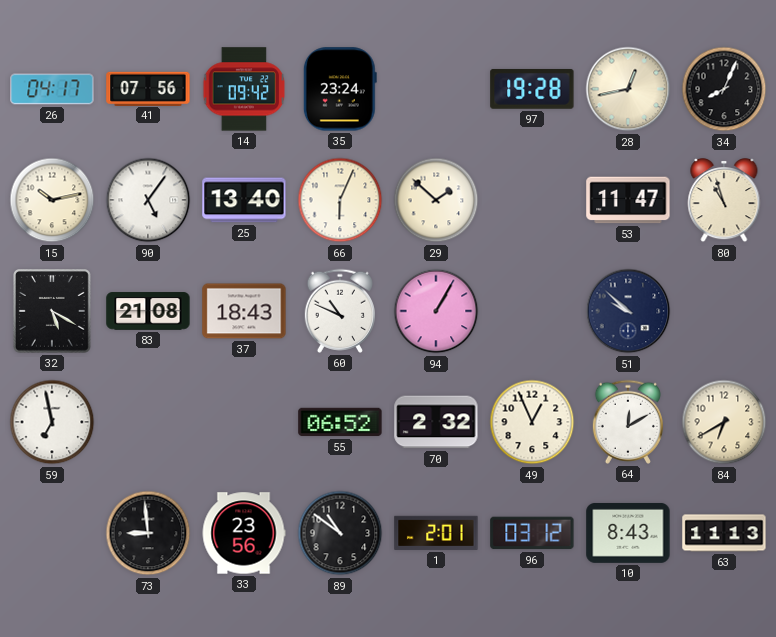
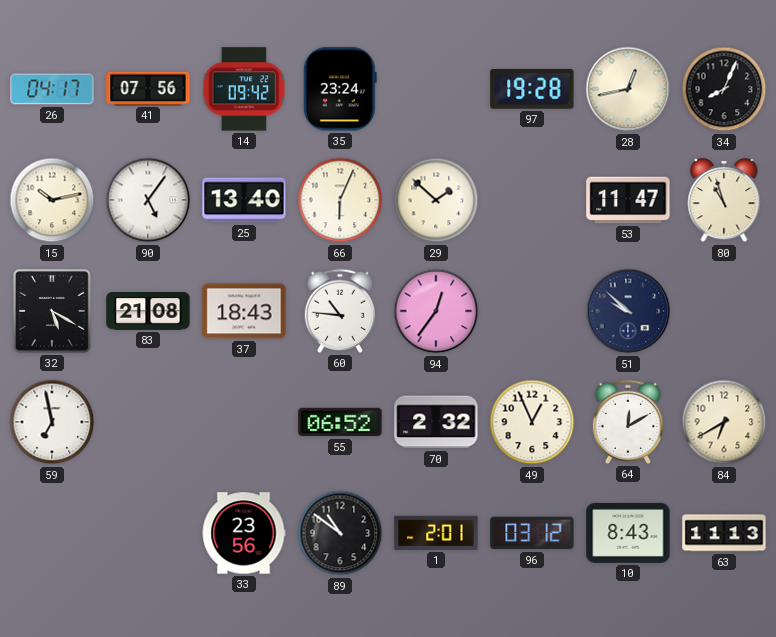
60: 10:49 -> 10:46
94: 1:05 -> 12:36
73: 8:59 -> none
